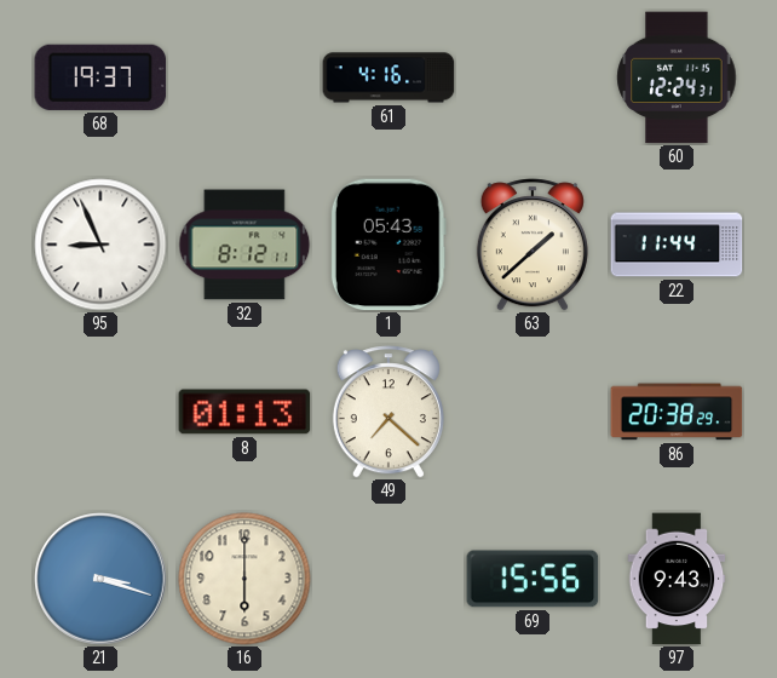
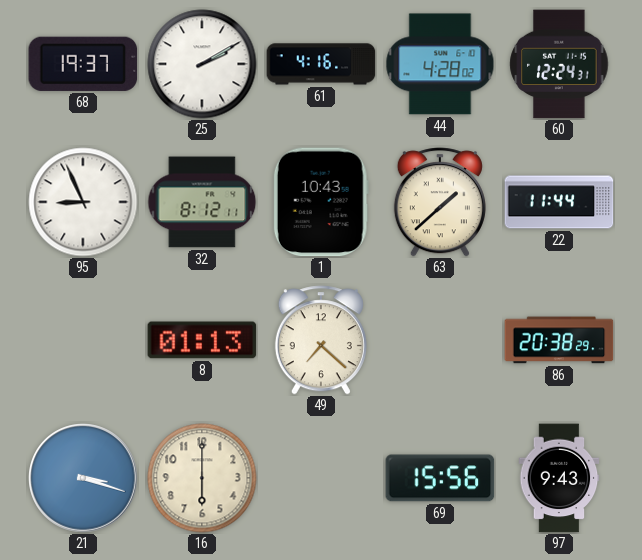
25: none -> 2:10
44: none -> 4:28
1: 05:43 -> 10:43
